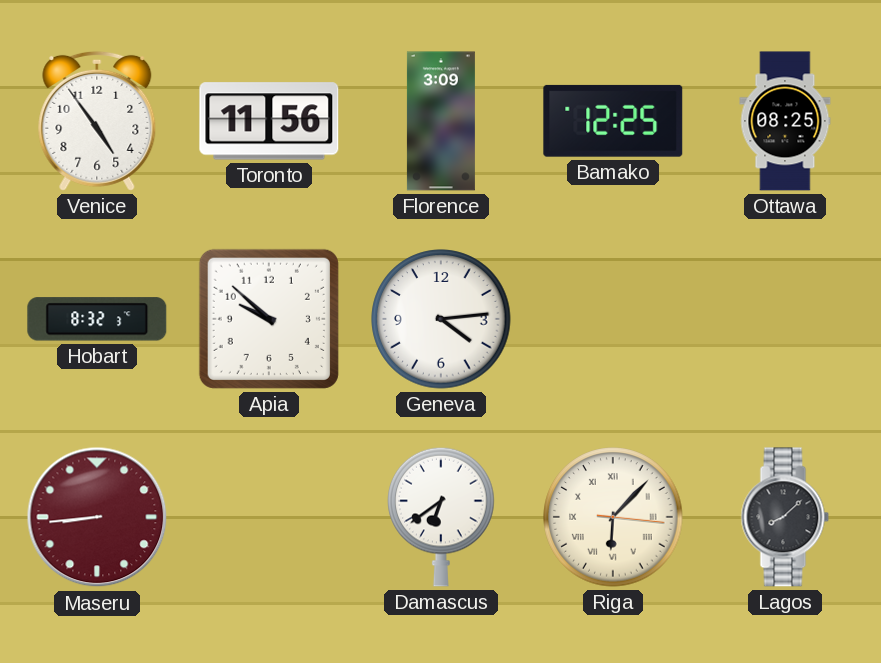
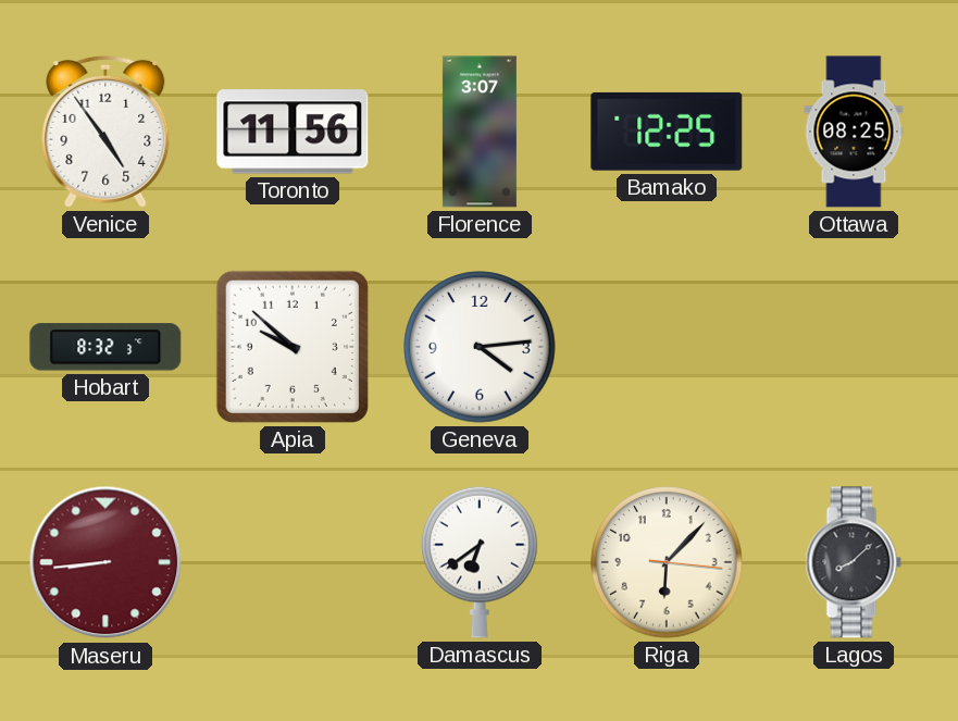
Florence: 3:09 -> 3:07
Riga numerals: Roman -> Arabic
